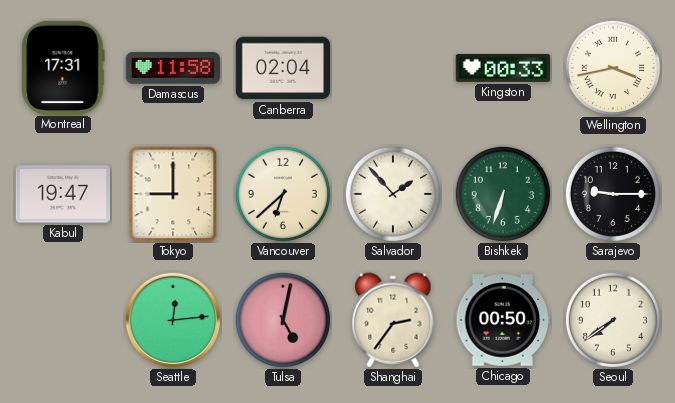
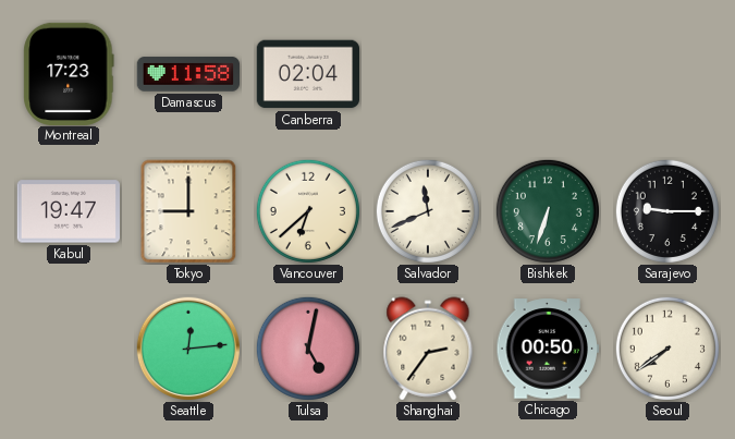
Montreal: 17:31 -> 17:23
Kingston: 00:33 -> none
Wellington: 3:43 -> none
Salvador: 1:53 -> 11:41
